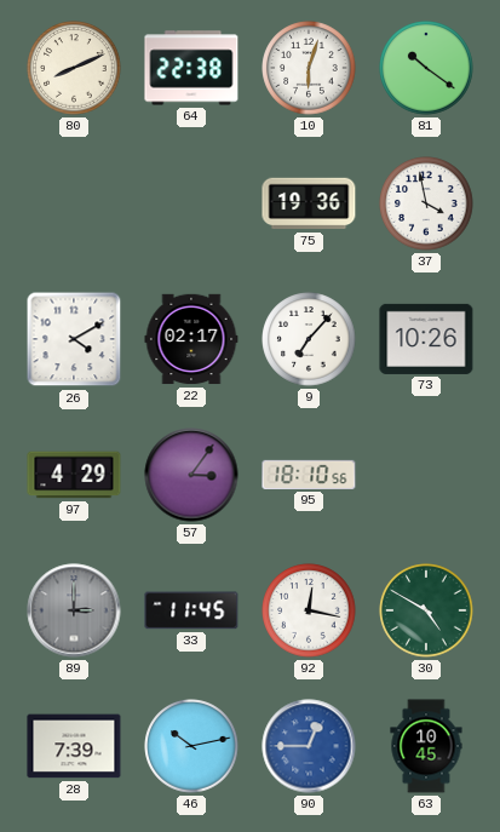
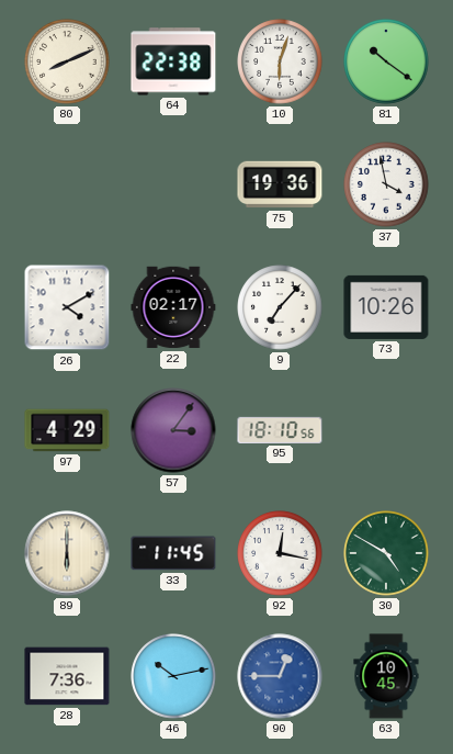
89: 3:00 -> 6:00
89 dial: grey -> cream
28: 7:39 -> 7:36
